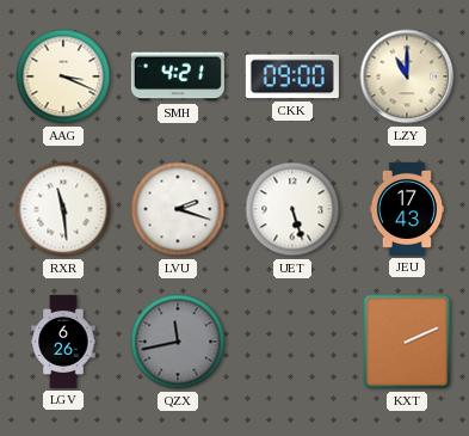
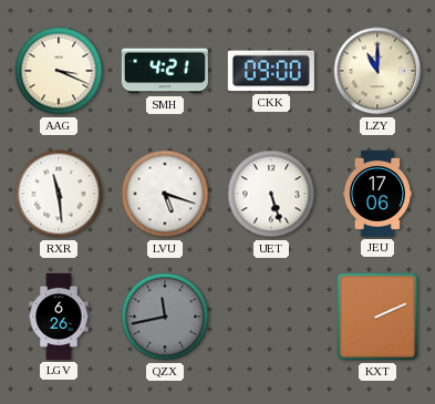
LVU: 2:18 -> 5:18
JEU: 17:43 -> 17:06
